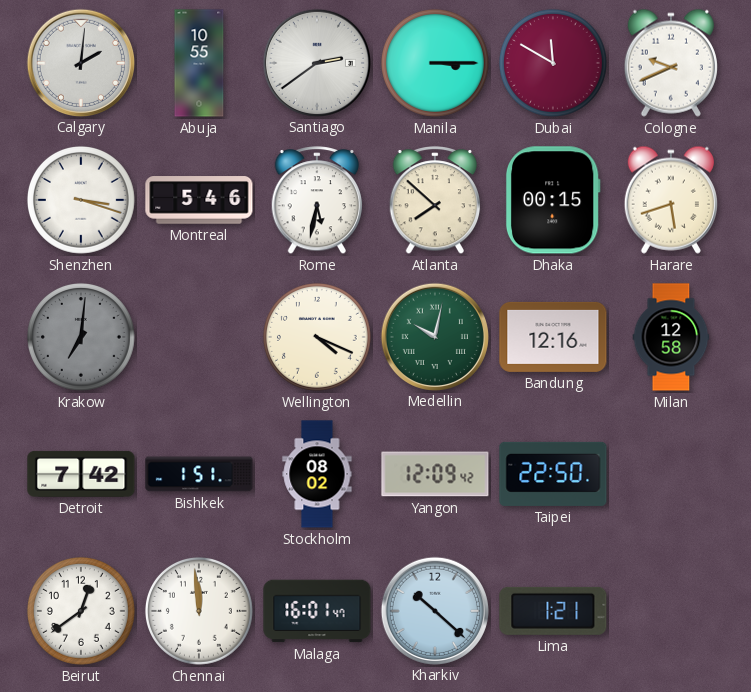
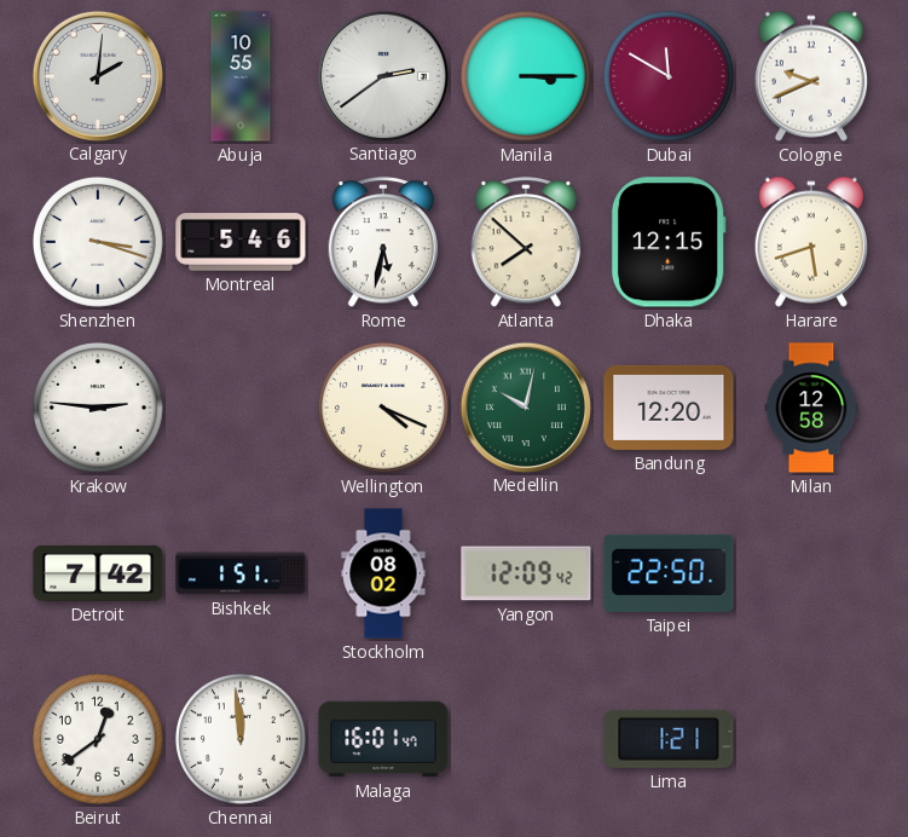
Dhaka: 00:15 -> 12:15
Krakow: 7:01 -> 2:46
Krakow dial: grey -> white
Bandung: 12:16 -> 12:20
Kharkiv: 10:22 -> none
